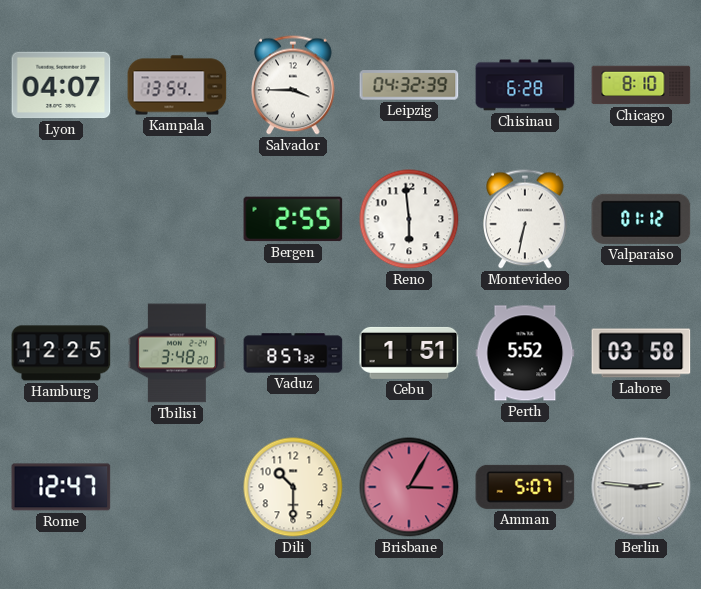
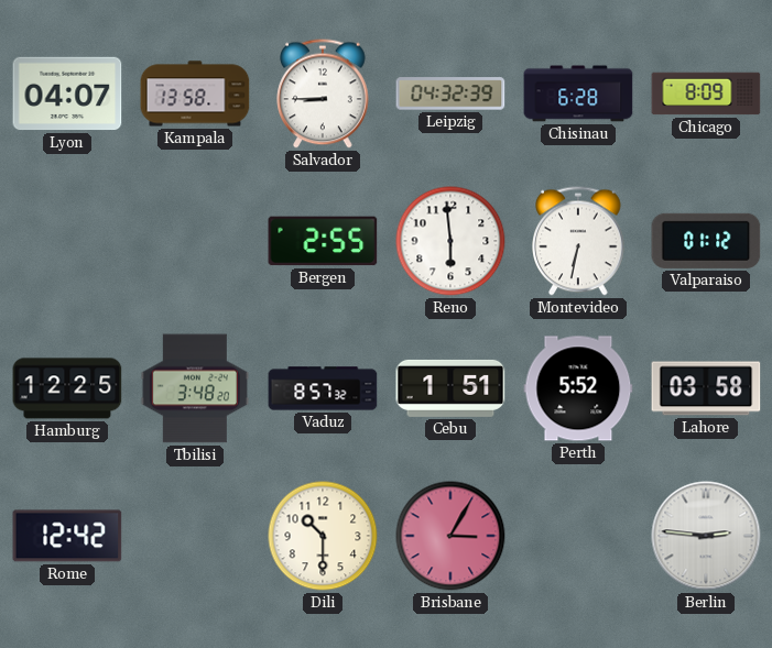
Kampala: 13:54 -> 13:58
Salvador: 3:45 -> 8:45
Chicago: 8:10 -> 8:09
Rome: 12:47 -> 12:42
Amman: 5:07 -> none
